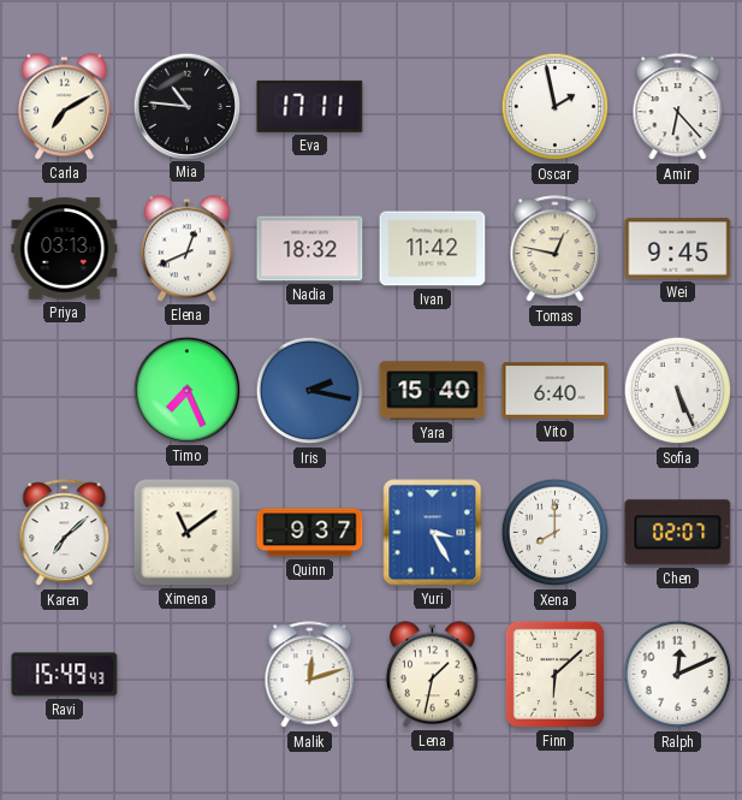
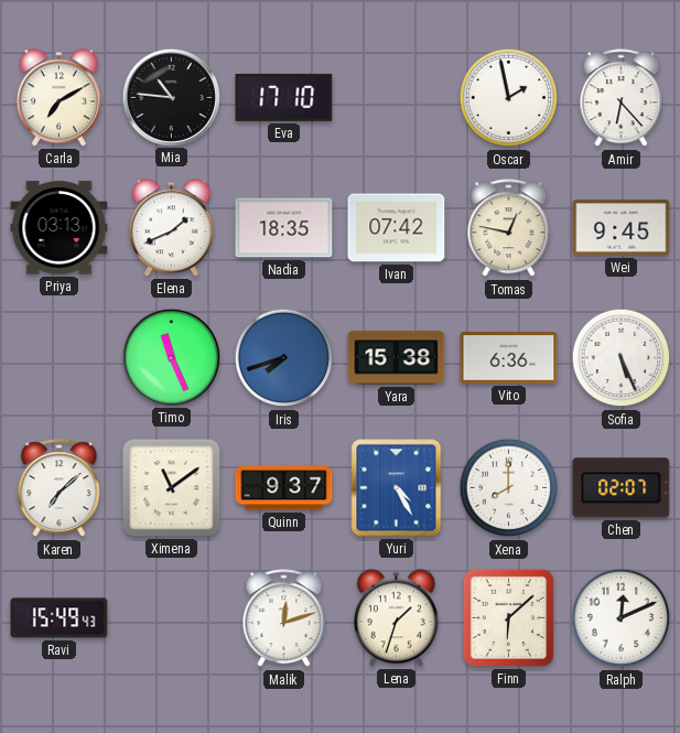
Eva: 17:11 -> 17:10
Elena: 12:41 -> 1:41
Nadia: 18:32 -> 18:35
Ivan: 11:42 -> 07:42
Timo: 7:26 -> 11:26
Iris: 2:17 -> 7:42
Yara: 15:40 -> 15:38
Vito: 6:40 -> 6:36
Yuri: 3:25 -> 4:25
Lena: 1:32 -> 1:33
